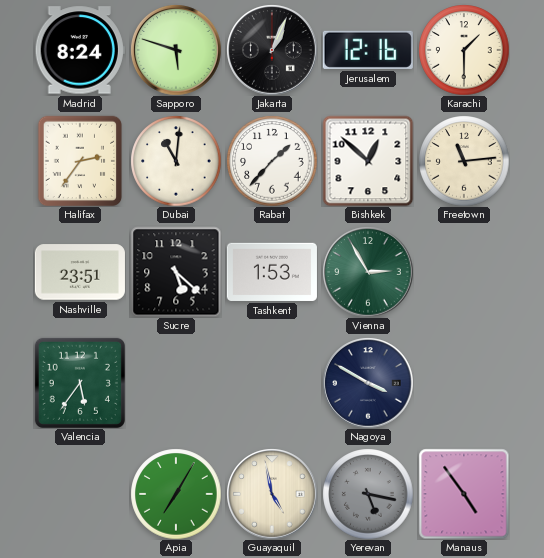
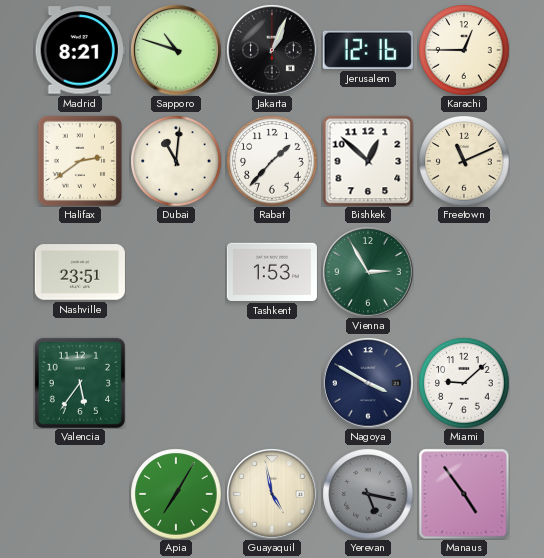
Madrid: 8:24 -> 8:21
Sapporo: 5:48 -> 10:48
Karachi: 1:30 -> 12:45
Halifax: 2:36 -> 2:39
Freetown: 11:14 -> 11:11
Sucre: 5:22 -> none
Miami: none -> 9:08
